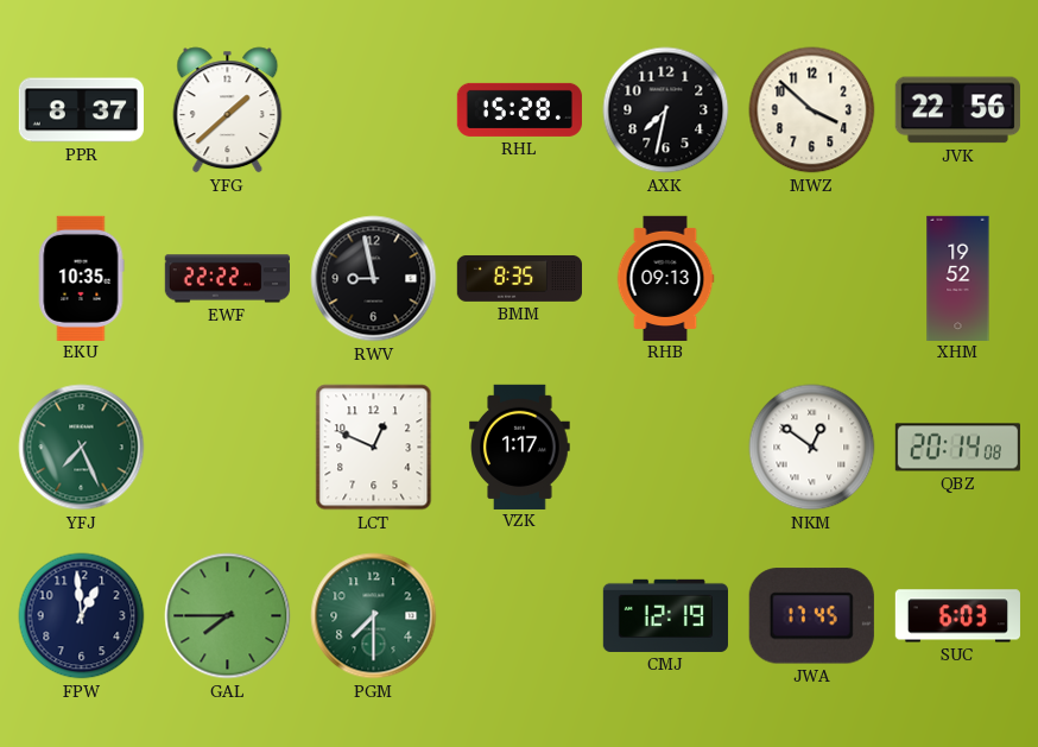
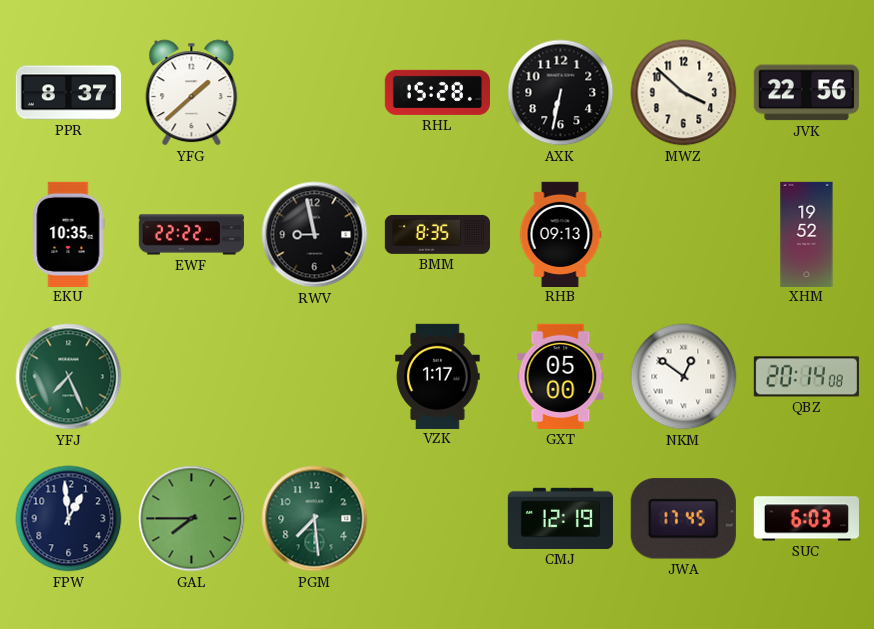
AXK: 7:32 -> 6:32
LCT: 12:49 -> none
GXT: none -> 05:00
PGM: 7:30 -> 7:29
